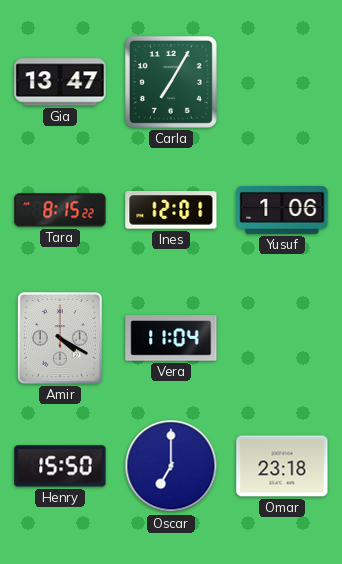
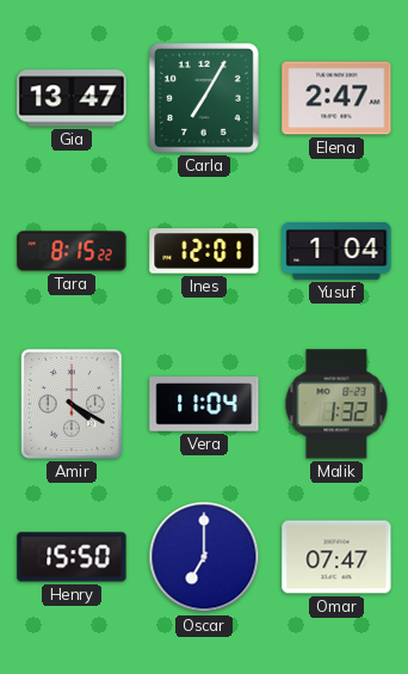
Elena: none -> 2:47
Yusuf: 1:06 -> 1:04
Malik: none -> 1:32
Omar: 23:18 -> 07:47
